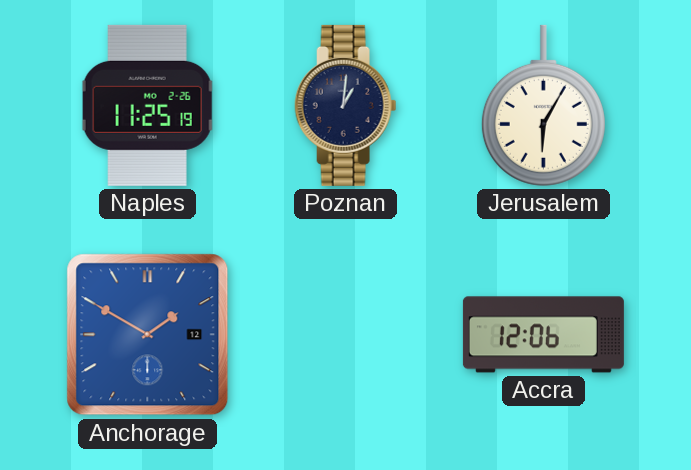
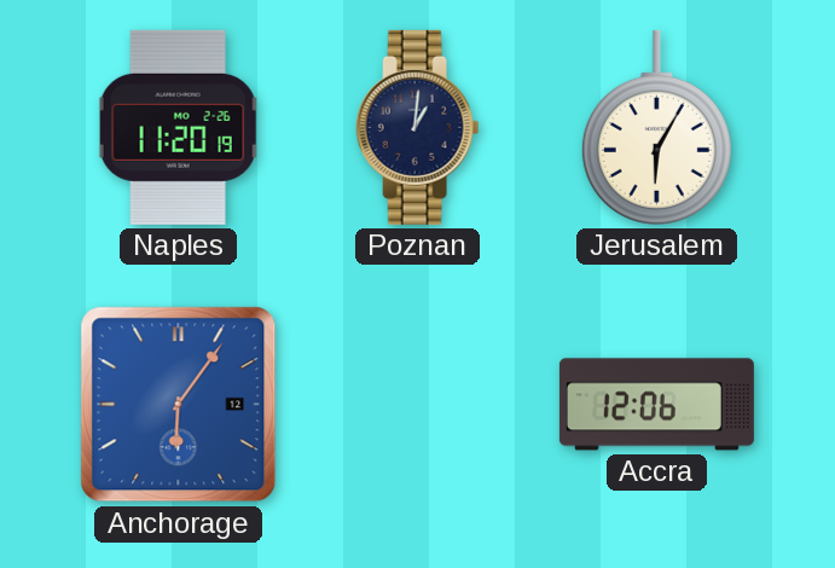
Naples: 11:25 -> 11:20
Anchorage: 1:50 -> 6:06
